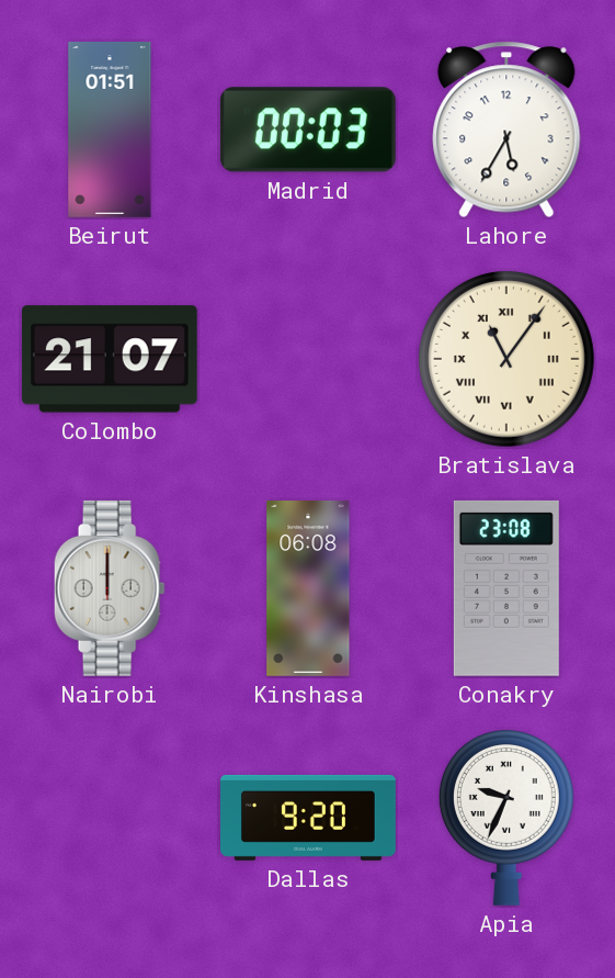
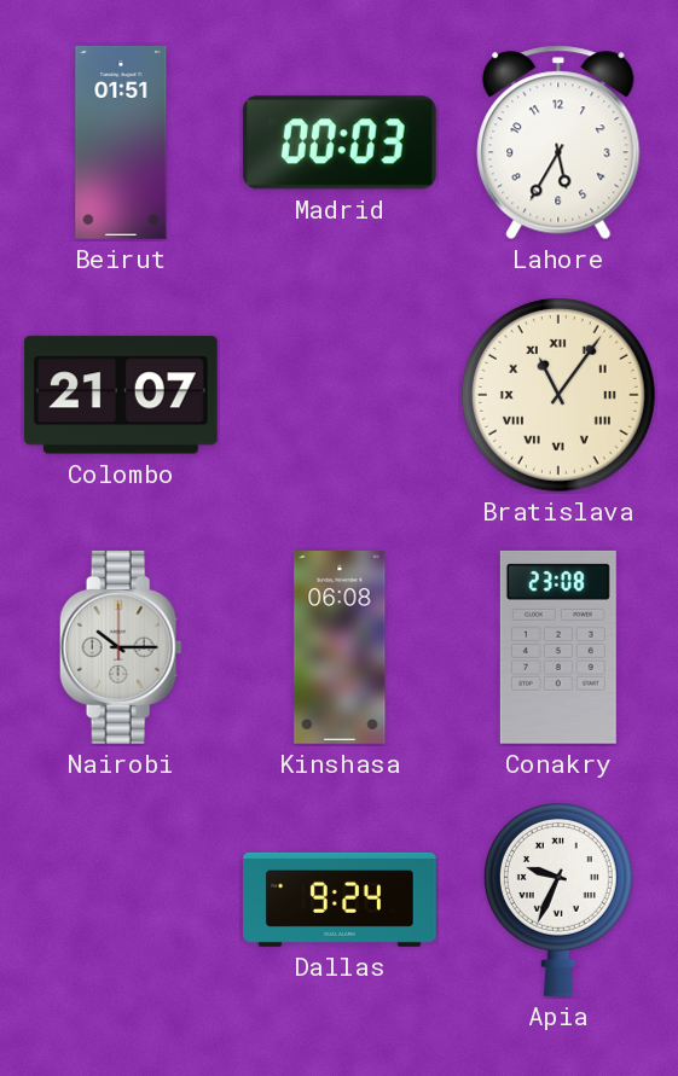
Nairobi: 12:00 -> 10:15
Dallas: 9:20 -> 9:24
